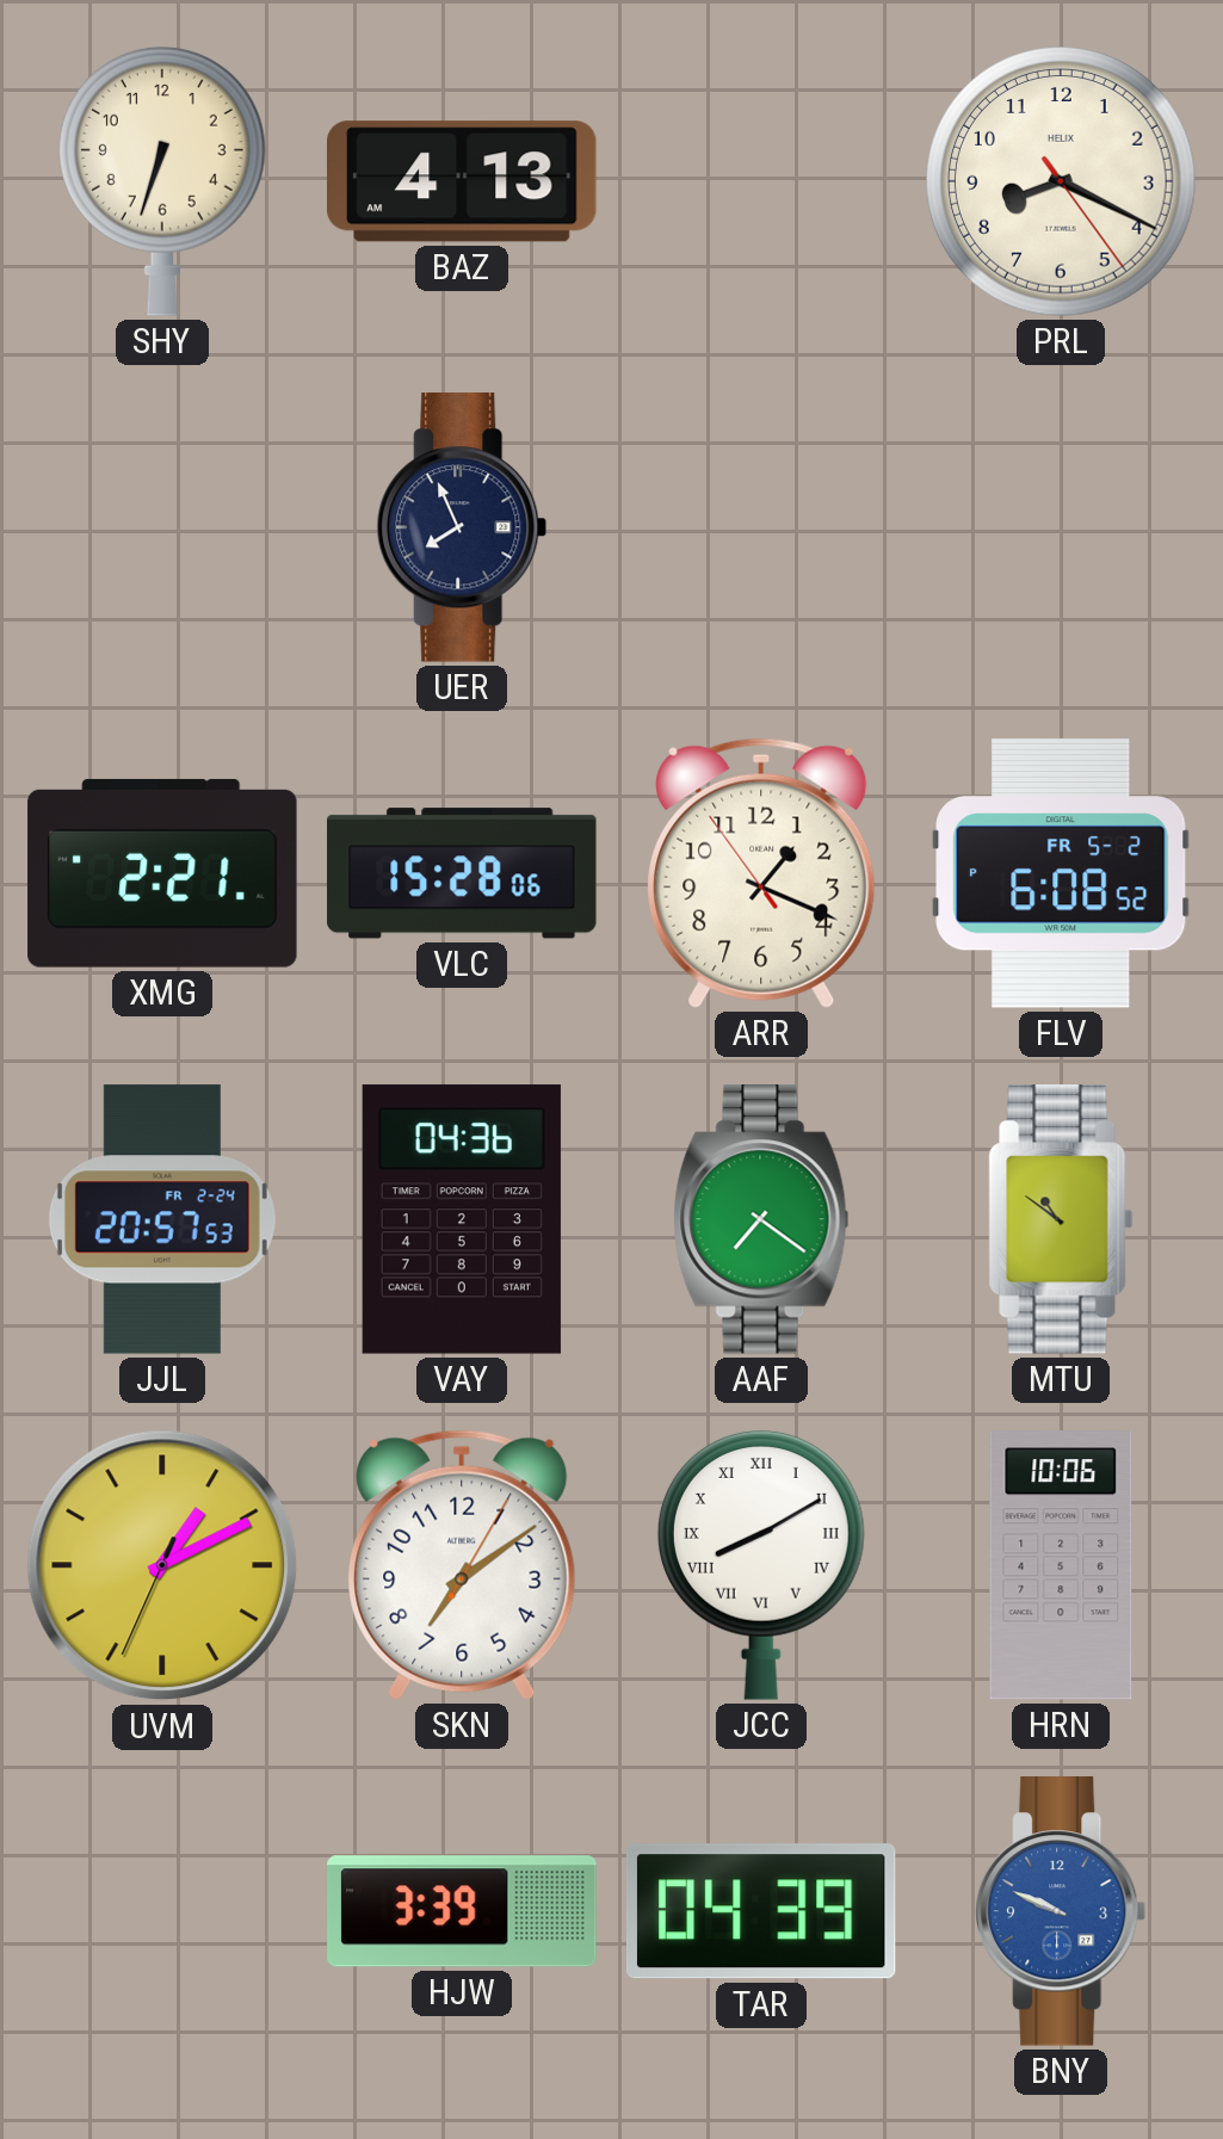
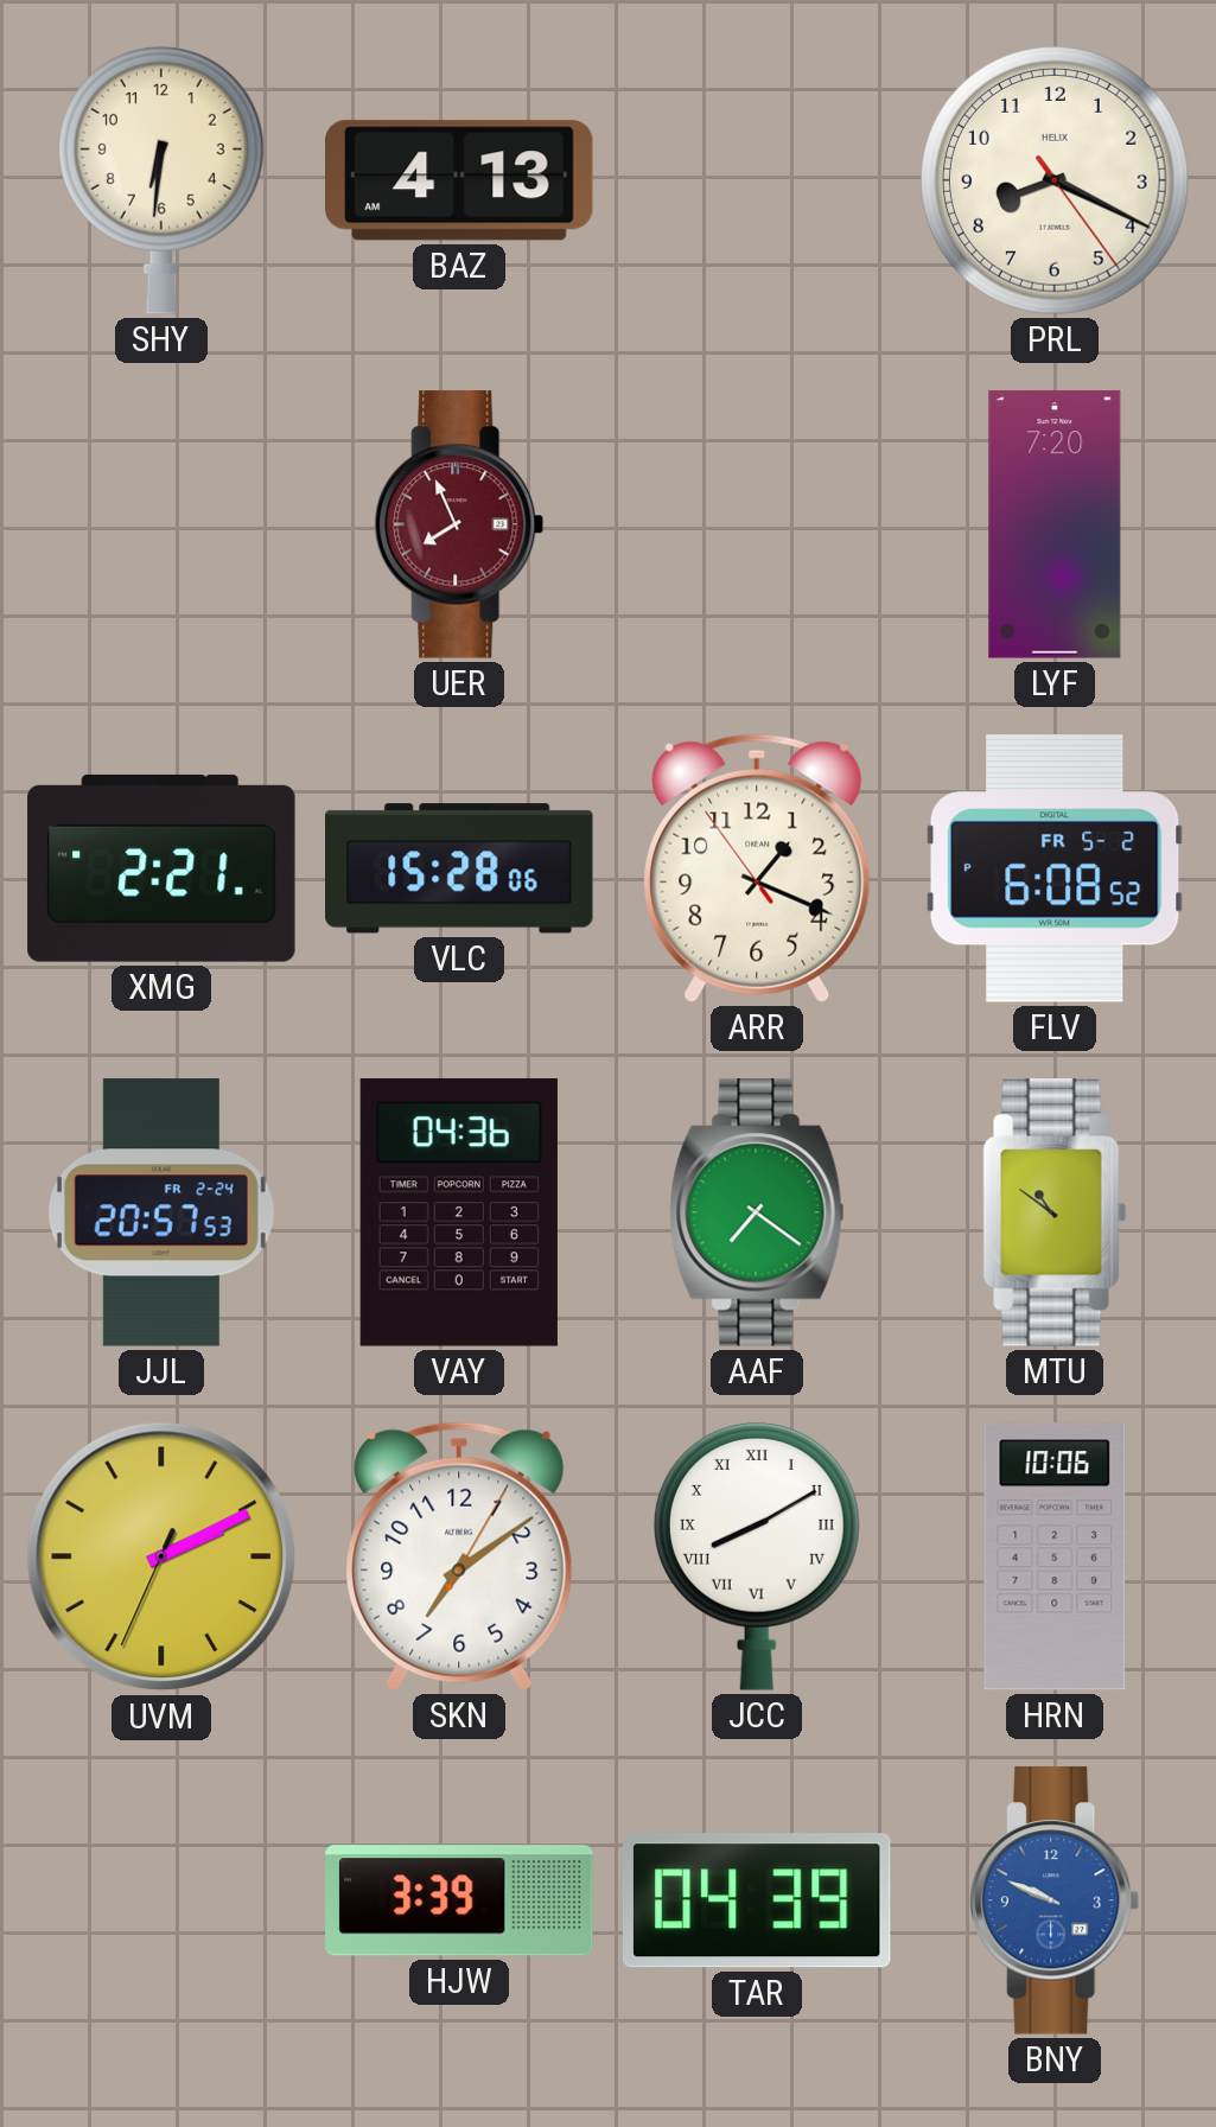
SHY: 6:33 -> 6:31
UER dial: navy -> burgundy
LYF: none -> 7:20
UVM: 1:10 -> 2:10
